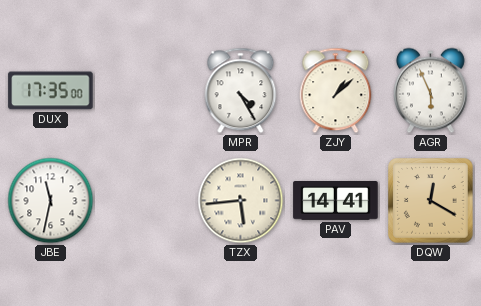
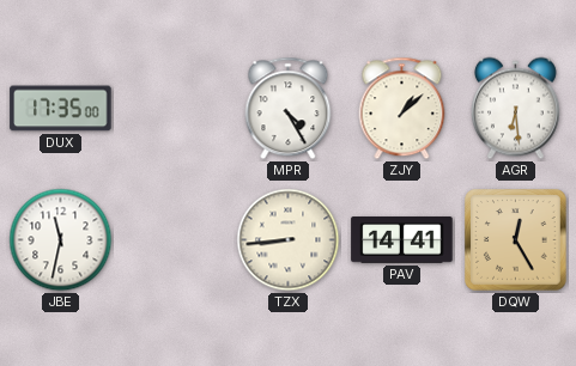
AGR: 5:56 -> 6:29
TZX: 5:44 -> 8:44
DQW: 12:20 -> 12:25
